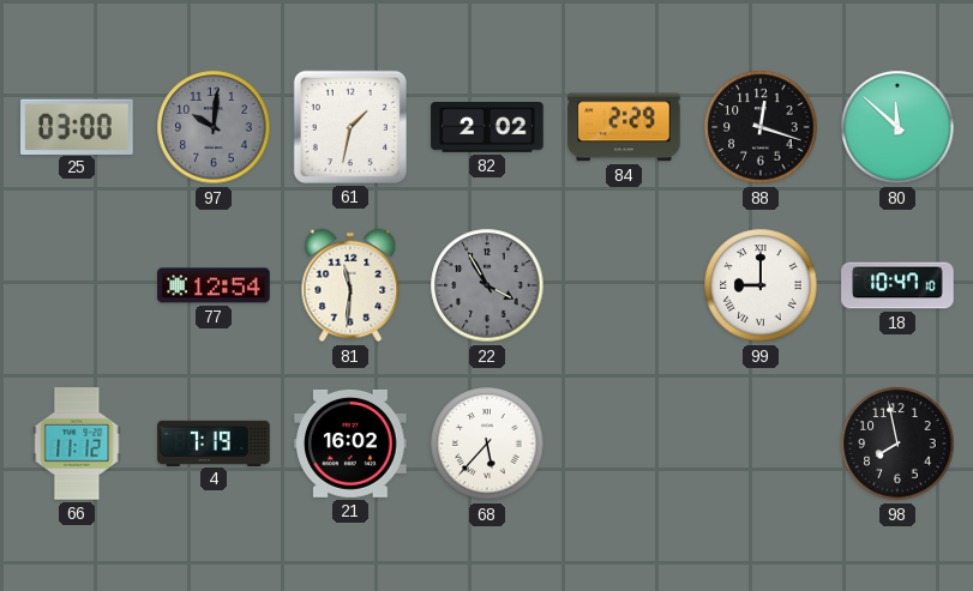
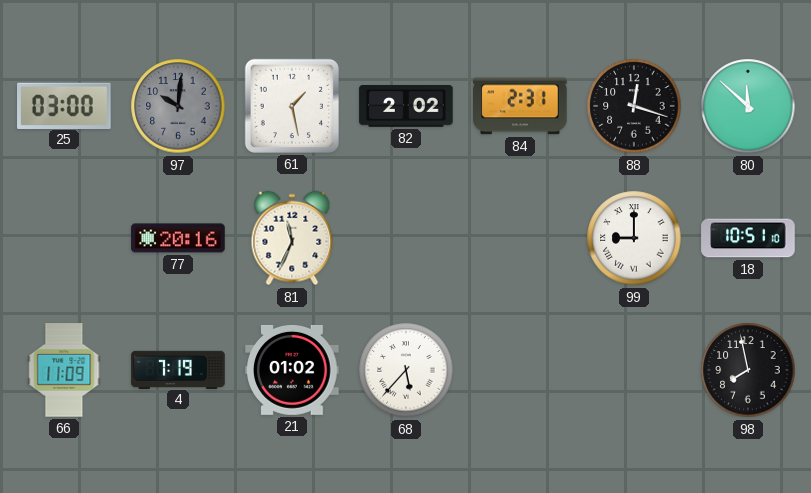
61: 1:32 -> 1:28
84: 2:29 -> 2:31
77: 12:54 -> 20:16
81: 11:31 -> 11:34
22: 3:55 -> none
18: 10:47 -> 10:51
66: 11:12 -> 11:09
21: 16:02 -> 01:02
